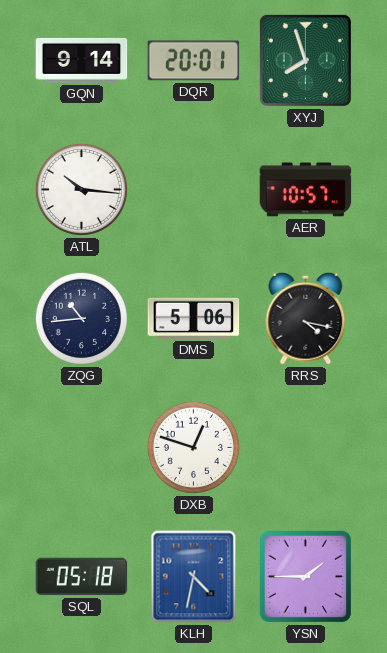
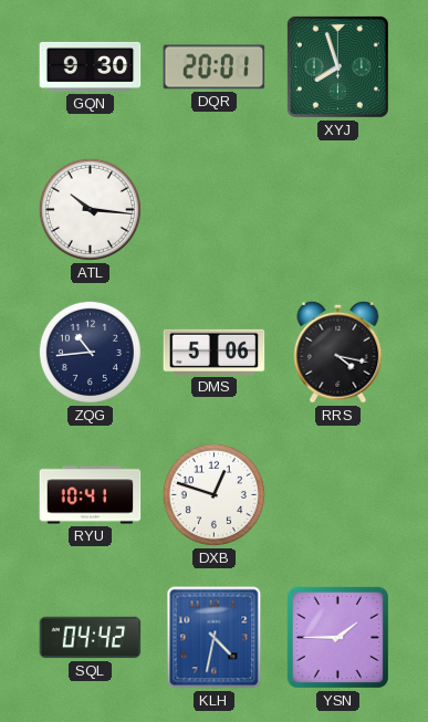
GQN: 9:14 -> 9:30
AER: 10:57 -> none
RYU: none -> 10:41
SQL: 05:18 -> 04:42
